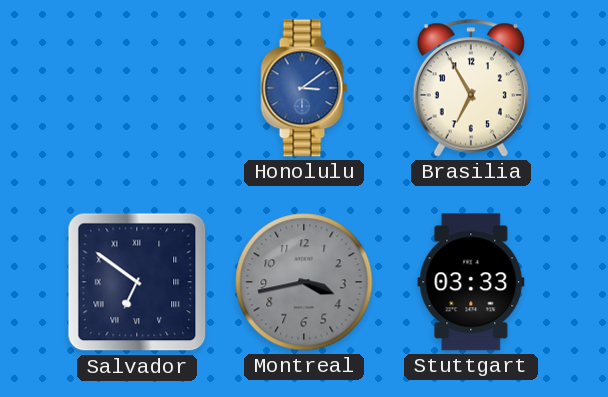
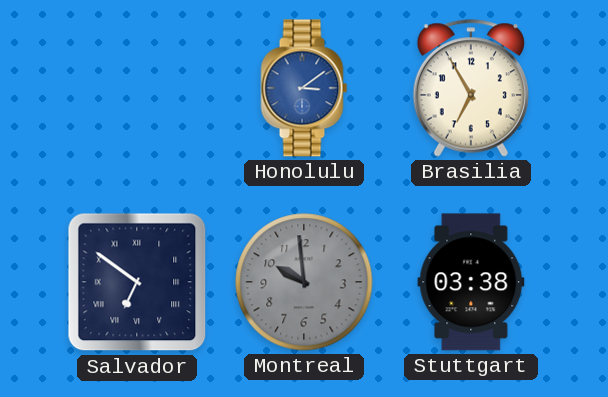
Montreal: 3:43 -> 9:59
Stuttgart: 03:33 -> 03:38
